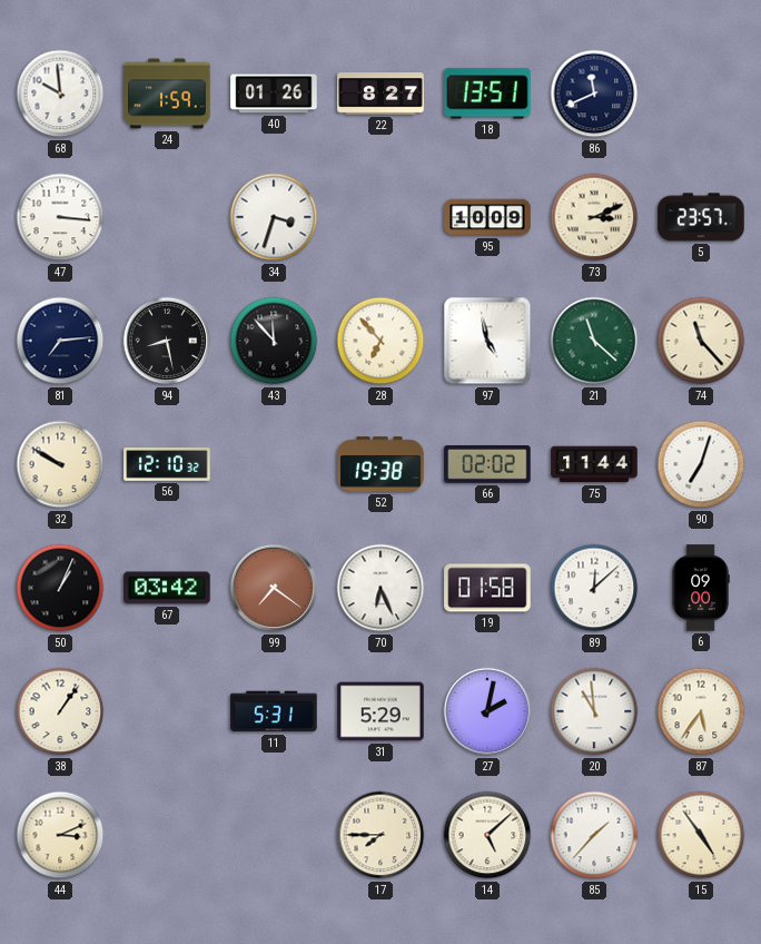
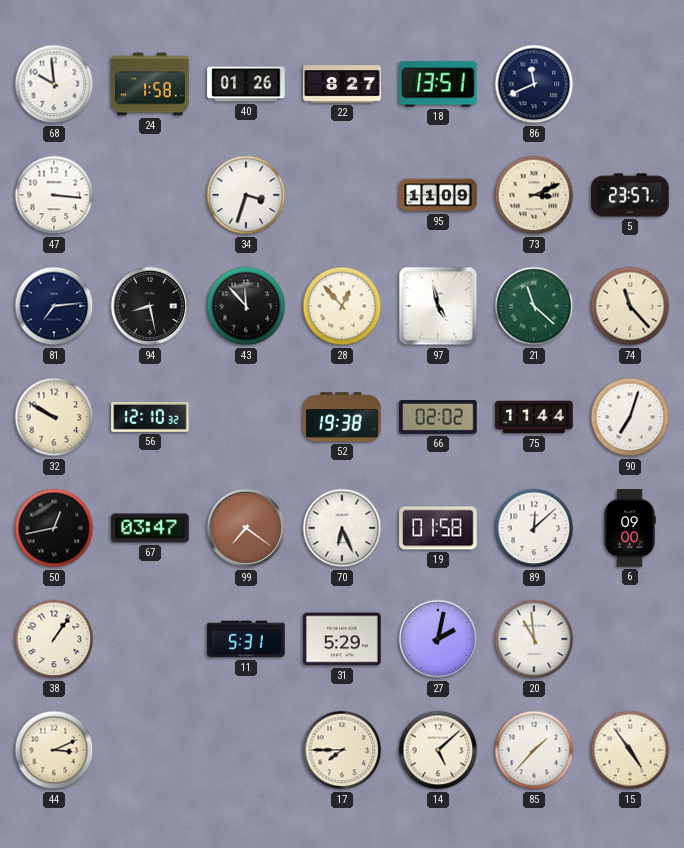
24: 1:59 -> 1:58
95: 10:09 -> 11:09
28: 6:53 -> 12:53
50: 1:04 -> 12:43
67: 03:42 -> 03:47
87: 5:36 -> none
